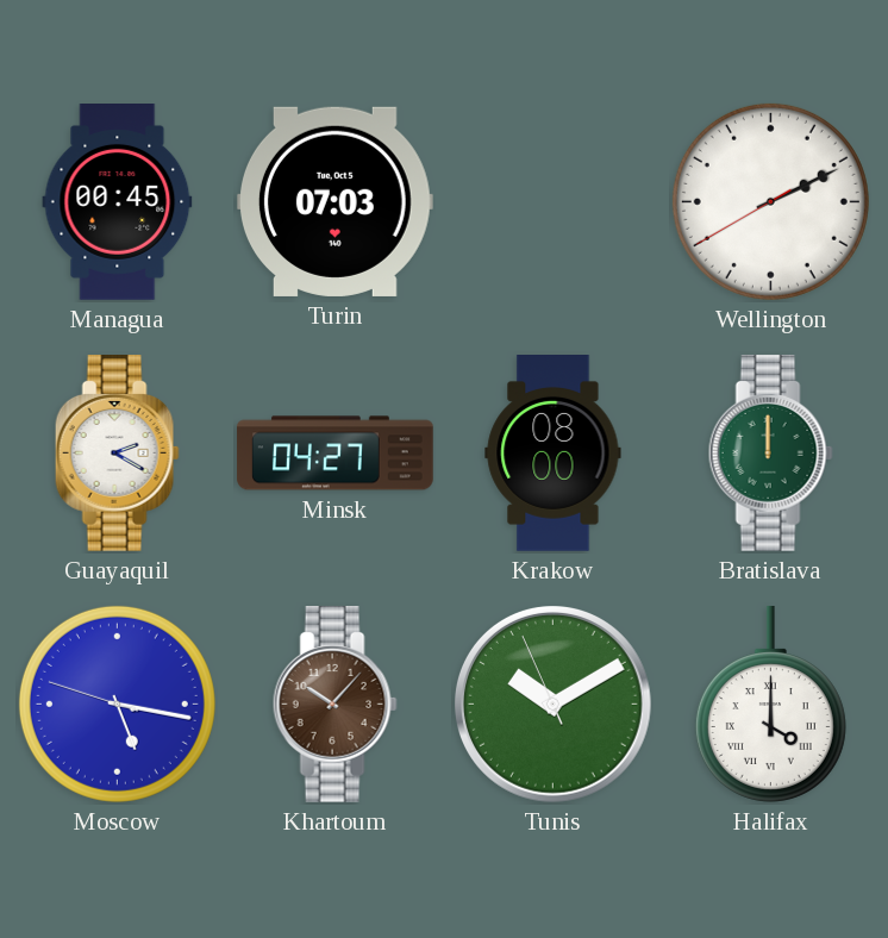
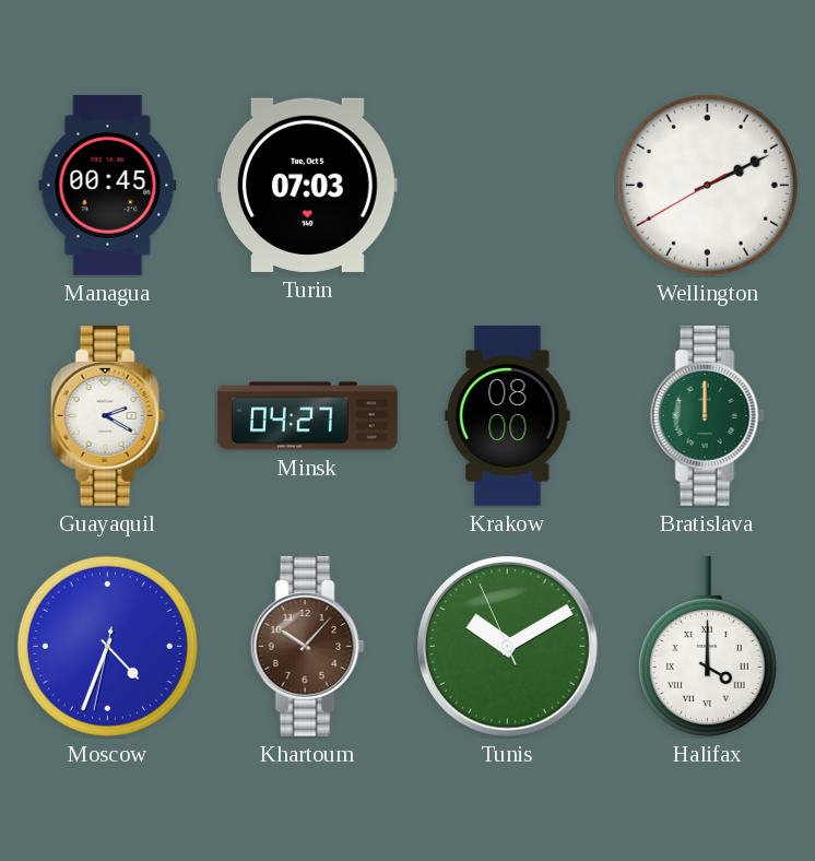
Moscow: 5:16 -> 4:33
